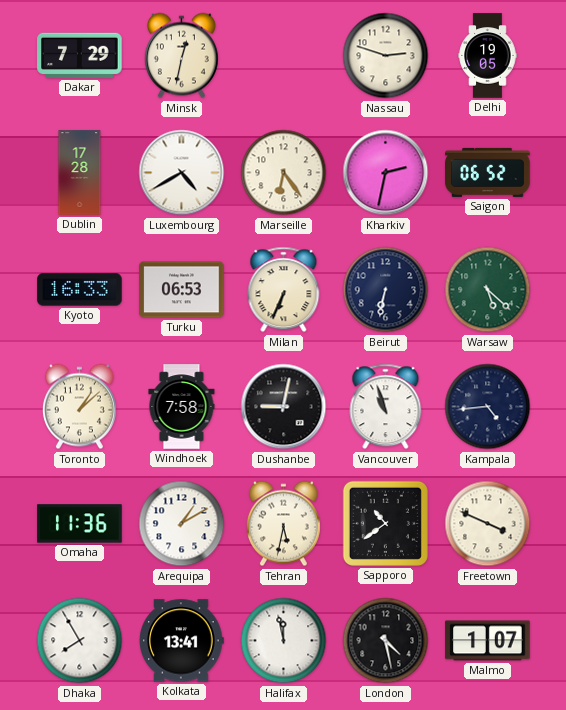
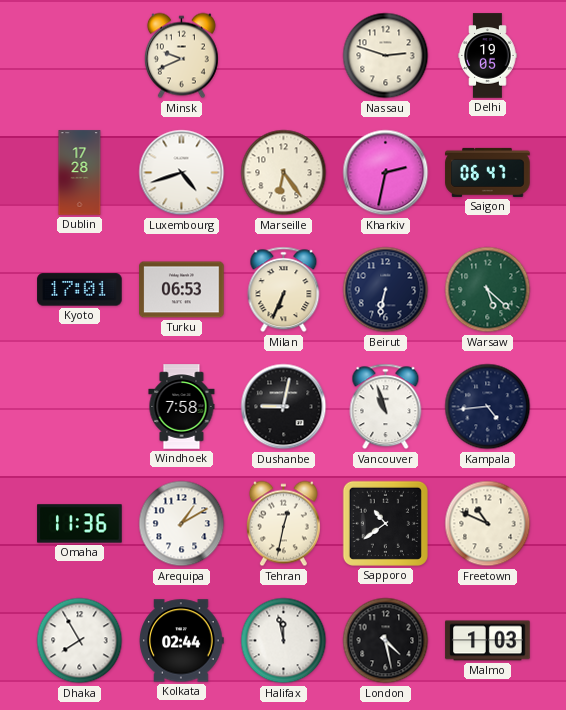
Dakar: 7:29 -> none
Minsk: 12:32 -> 9:41
Luxembourg: 4:40 -> 4:42
Saigon: 06:52 -> 06:47
Kyoto: 16:33 -> 17:01
Toronto: 1:08 -> none
Tehran: 5:32 -> 12:32
Freetown: 3:49 -> 10:49
Kolkata: 13:41 -> 02:44
Malmo: 1:07 -> 1:03
